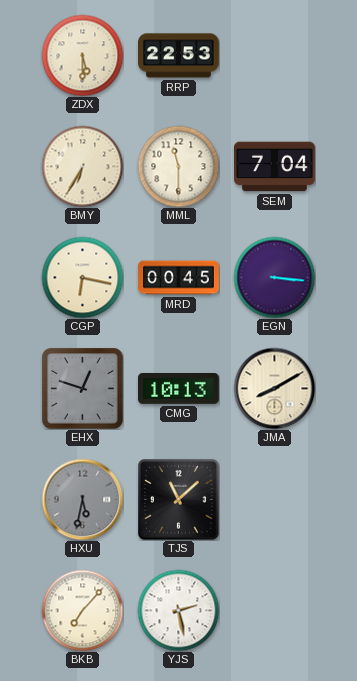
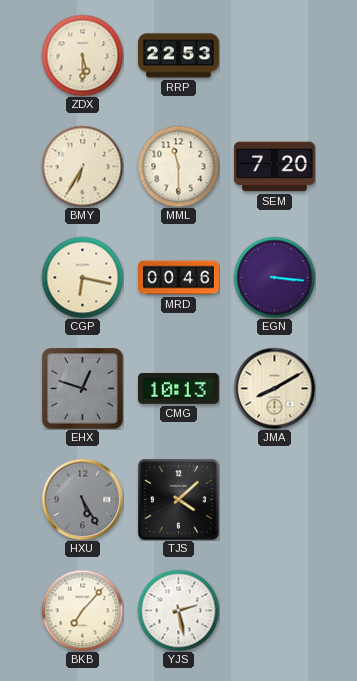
SEM: 7:04 -> 7:20
MRD: 00:45 -> 00:46
HXU: 5:32 -> 5:25
TJS: 11:08 -> 4:08
